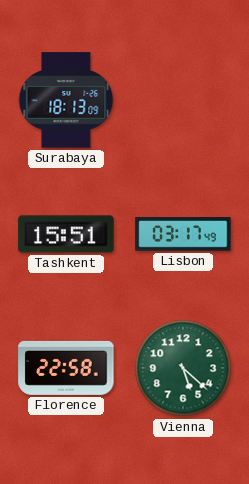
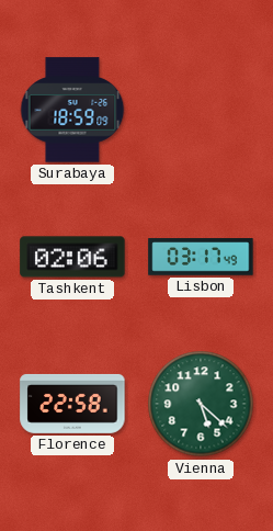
Surabaya: 18:13 -> 18:59
Tashkent: 15:51 -> 02:06
